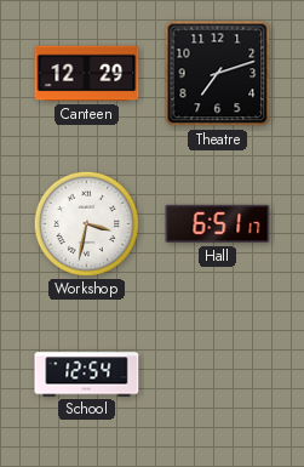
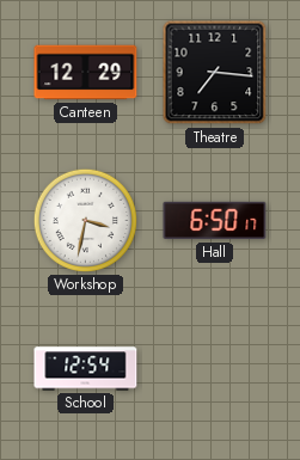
Theatre: 7:12 -> 7:16
Hall: 6:51 -> 6:50
